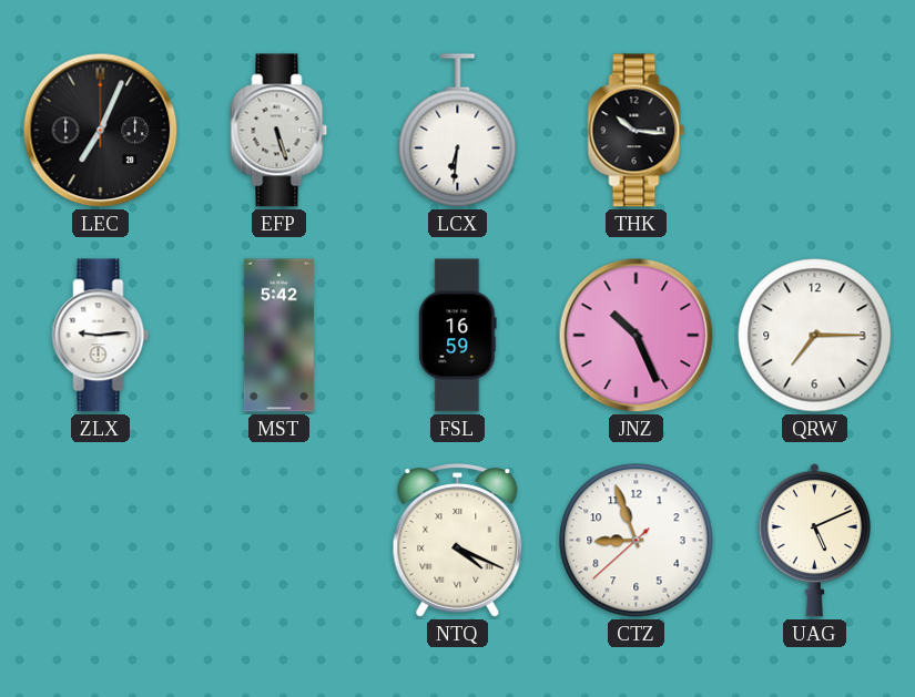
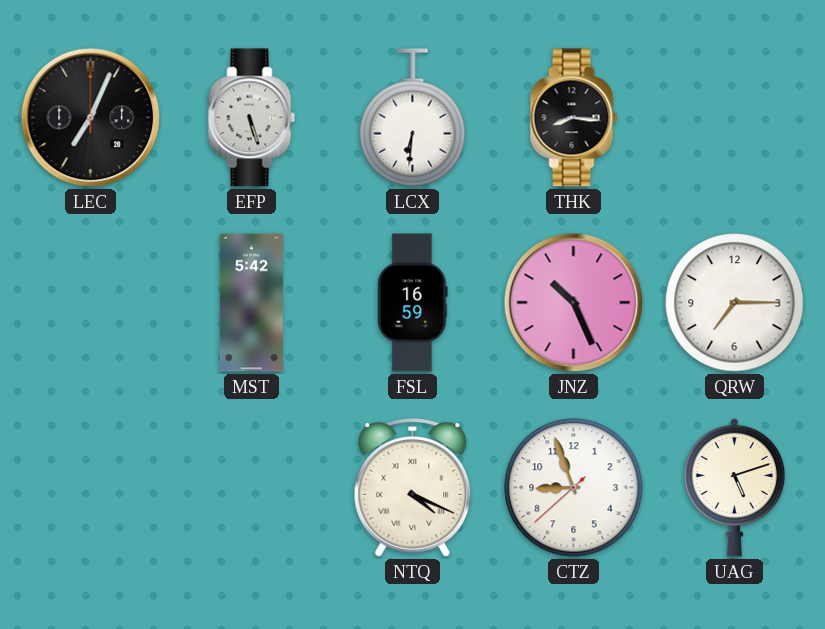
THK: 10:16 -> 8:16
ZLX: 9:14 -> none
UAG: 5:11 -> 5:12
